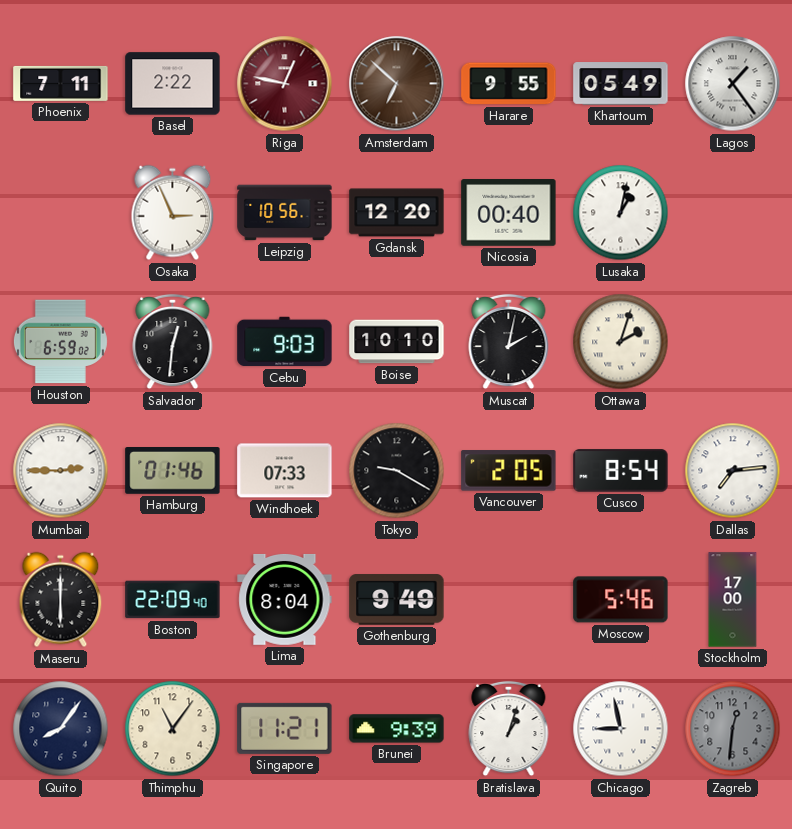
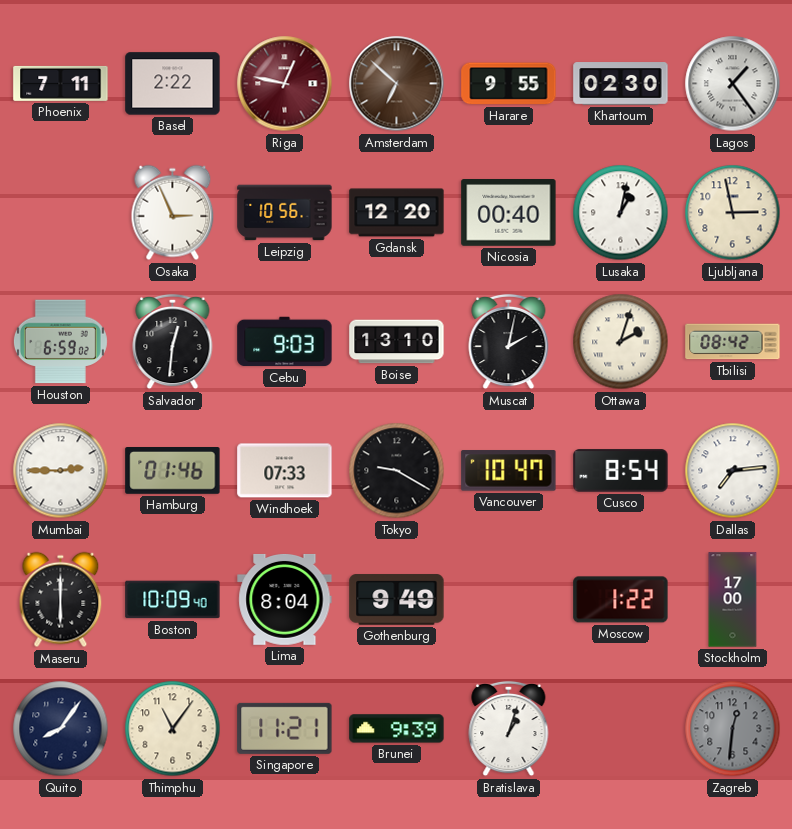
Khartoum: 05:49 -> 02:30
Ljubljana: none -> 2:58
Boise: 10:10 -> 13:10
Tbilisi: none -> 08:42
Vancouver: 2:05 -> 10:47
Boston: 22:09 -> 10:09
Moscow: 5:46 -> 1:22
Chicago: 8:58 -> none
